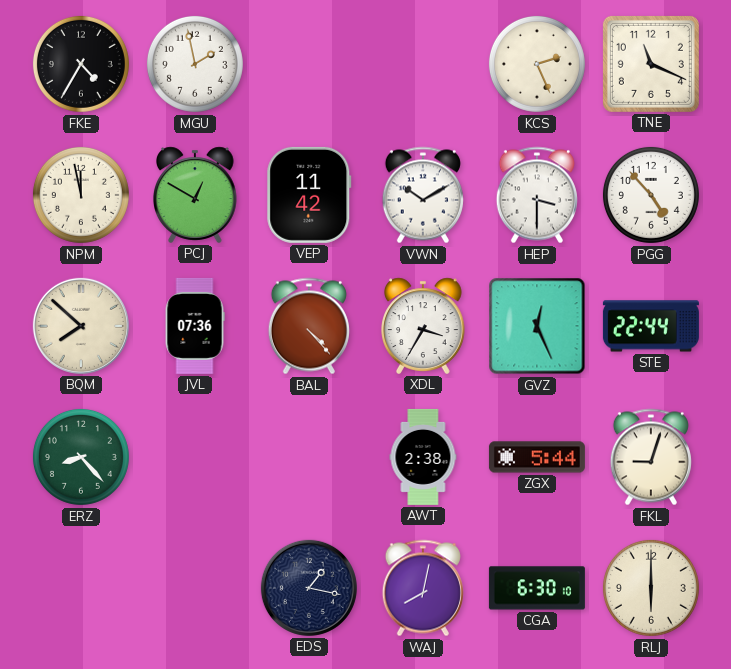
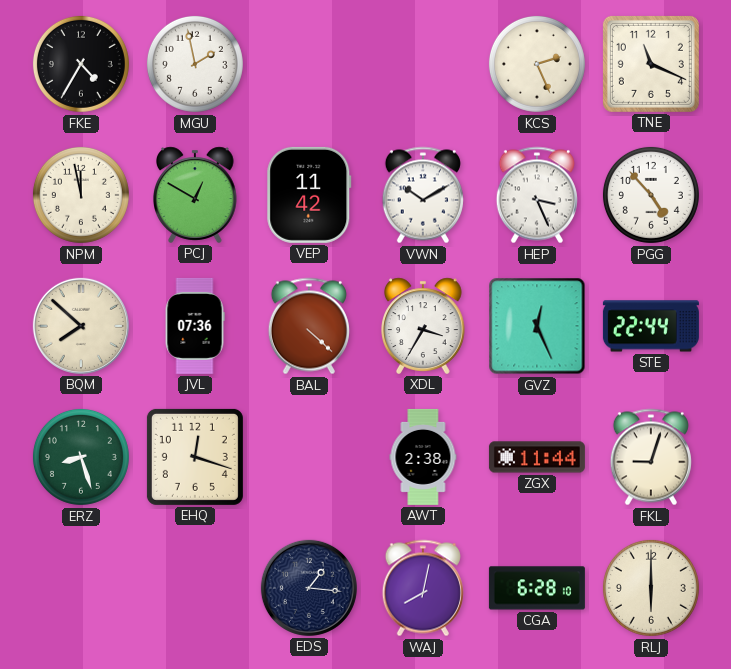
HEP: 3:30 -> 3:26
BAL: 4:23 -> 4:22
ERZ: 8:23 -> 8:27
EHQ: none -> 12:18
ZGX: 5:44 -> 11:44
EDS: 1:17 -> 1:16
CGA: 6:30 -> 6:28
